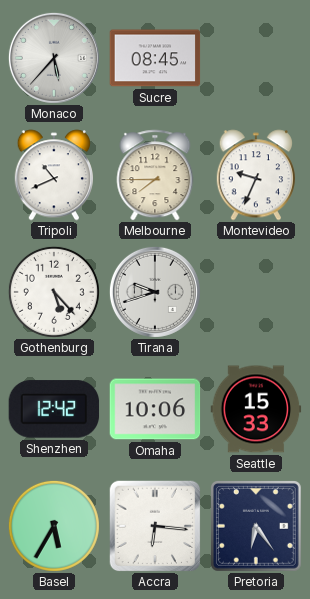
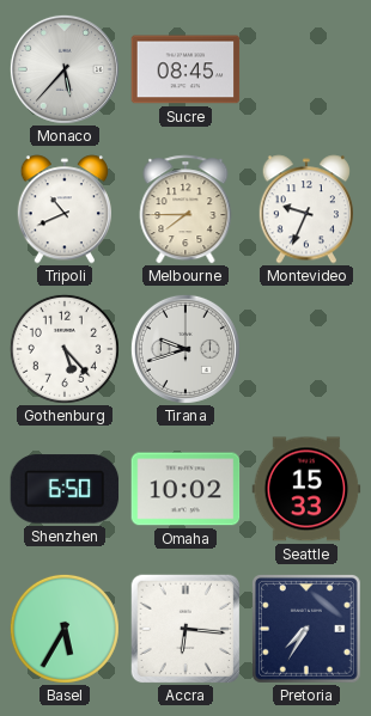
Shenzhen: 12:42 -> 6:50
Omaha: 10:06 -> 10:02
Pretoria: 6:24 -> 7:35
